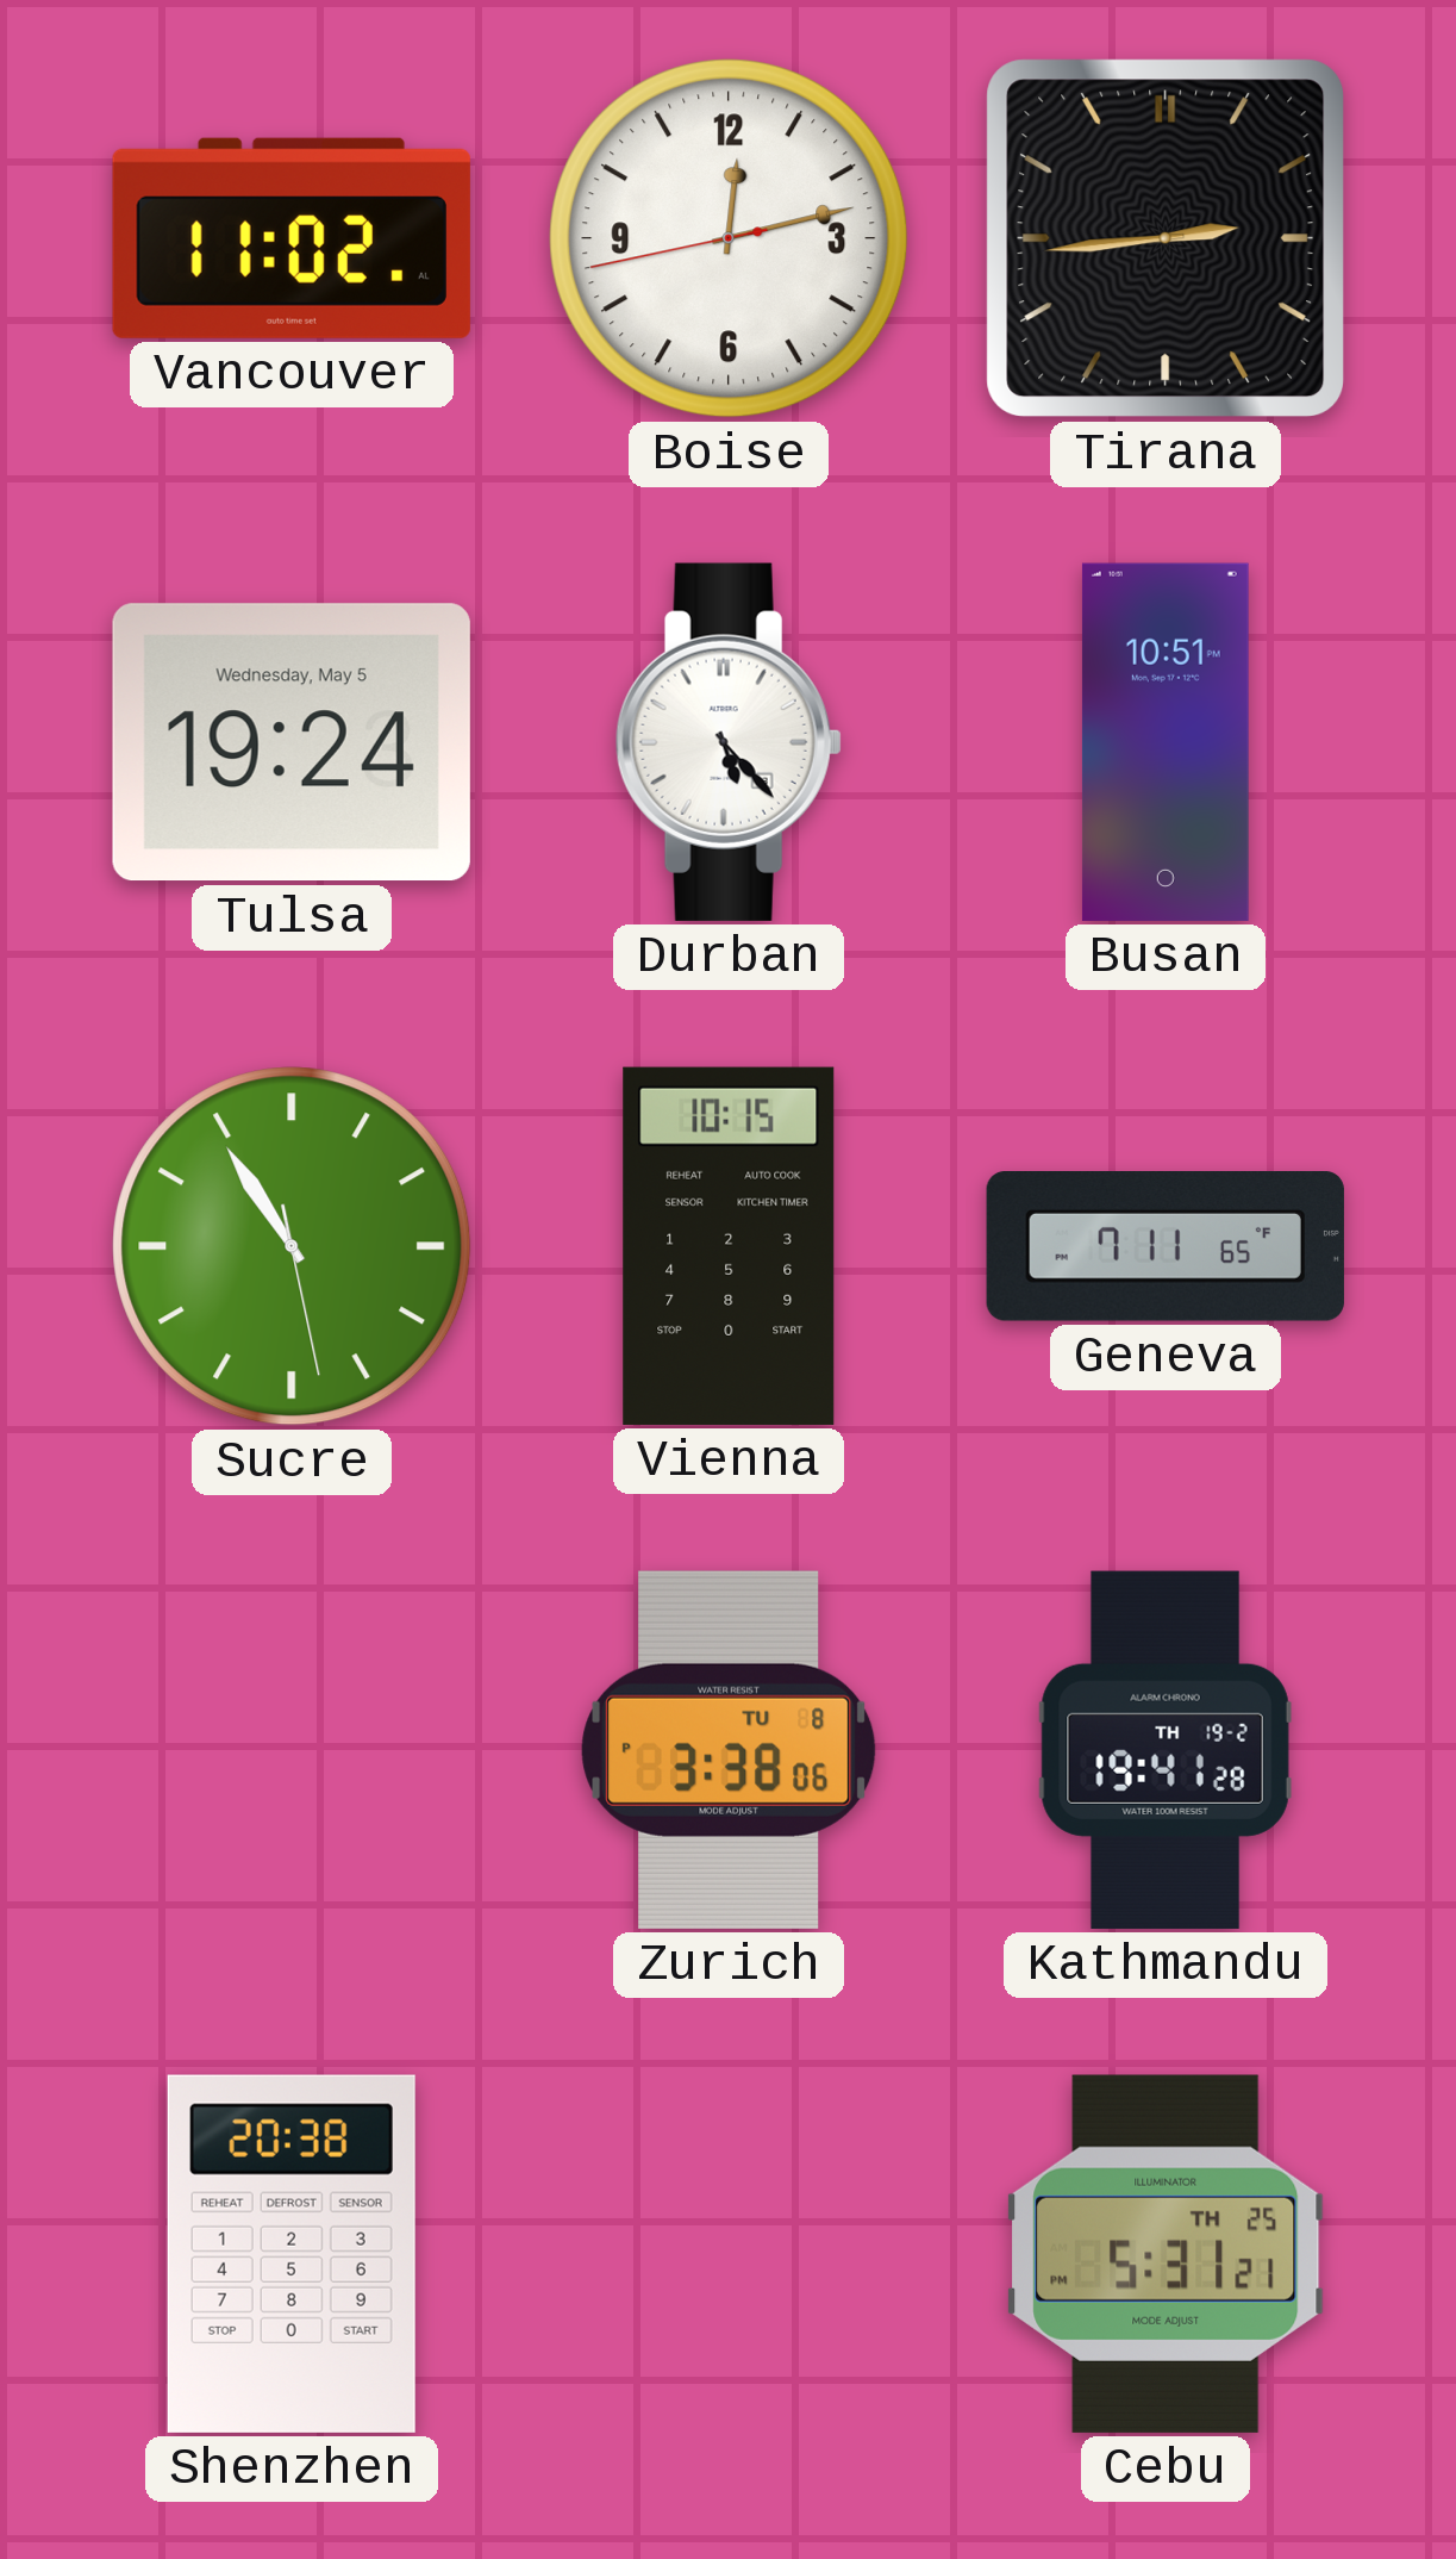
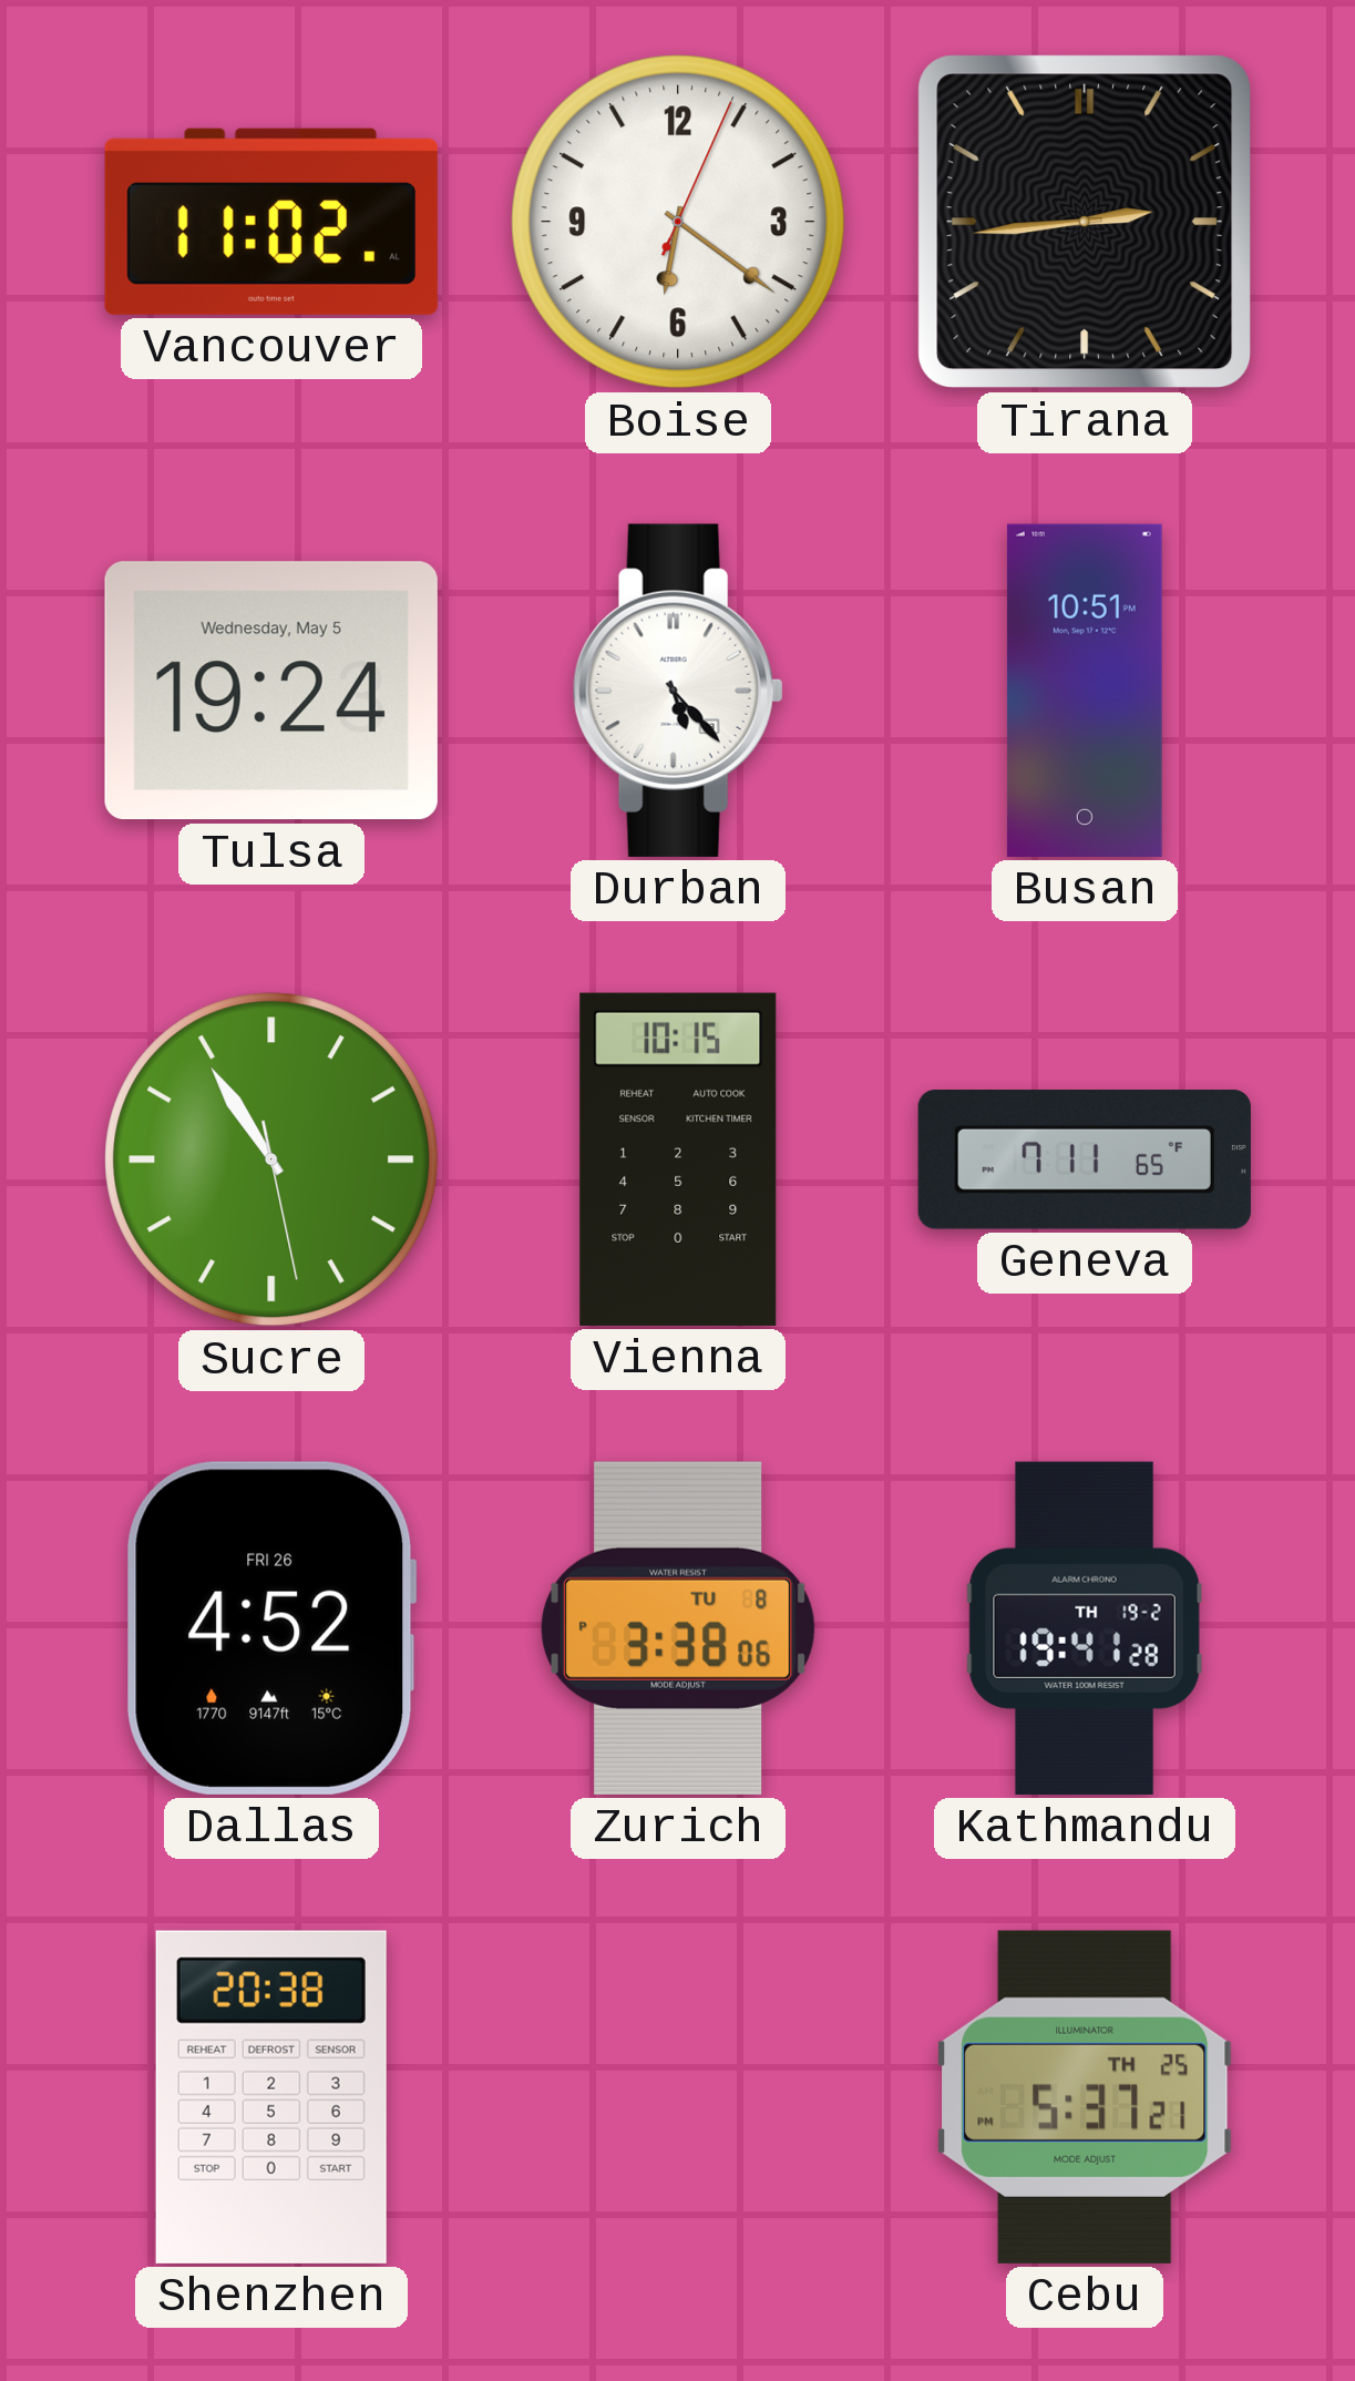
Boise: 12:12 -> 6:21
Dallas: none -> 4:52
Cebu: 5:31 -> 5:37
